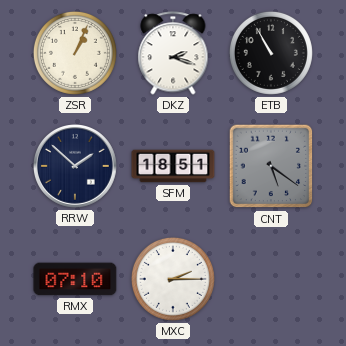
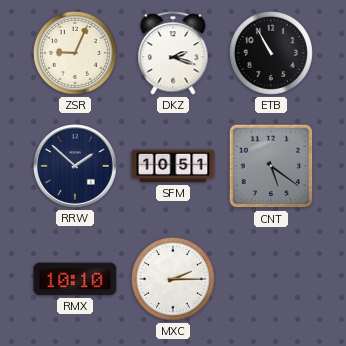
ZSR: 1:04 -> 9:04
SFM: 18:51 -> 10:51
RMX: 07:10 -> 10:10
